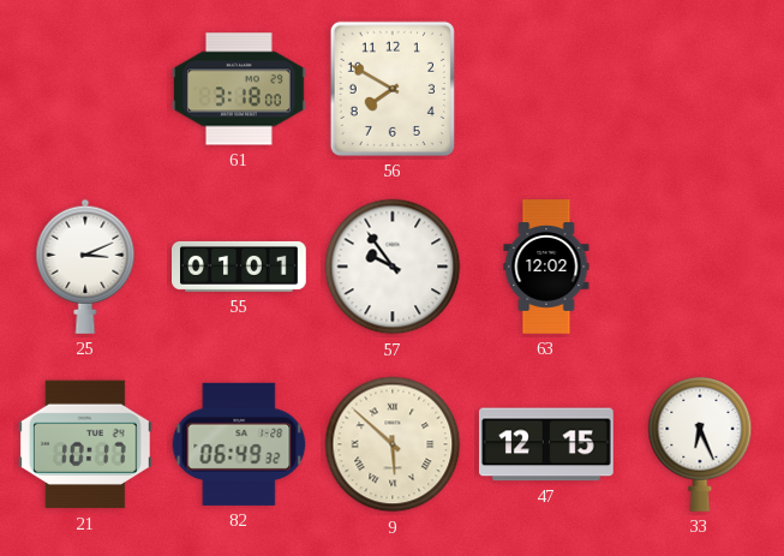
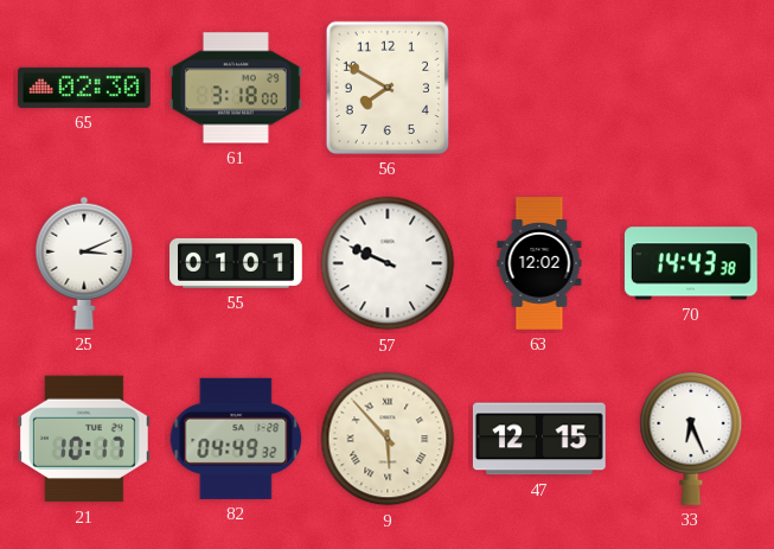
65: none -> 02:30
57: 9:54 -> 9:49
70: none -> 14:43
82: 06:49 -> 04:49
9: 5:52 -> 5:53
